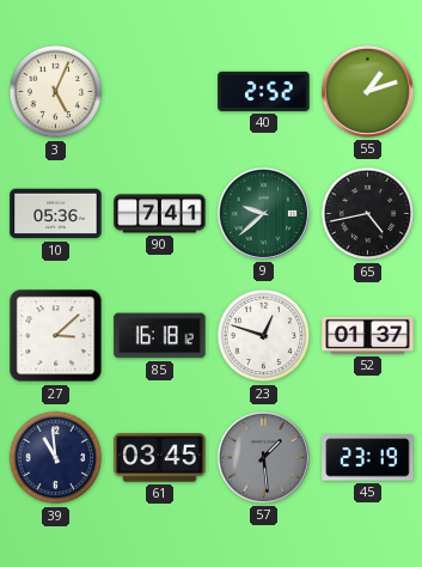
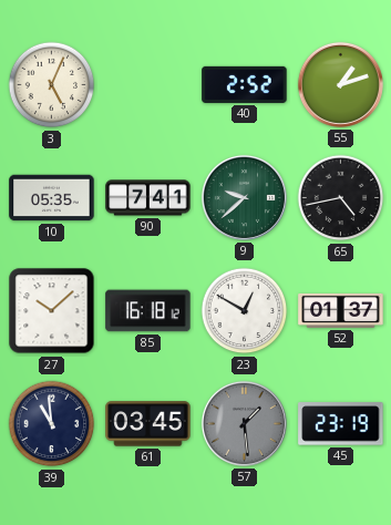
10: 05:36 -> 05:35
27: 3:08 -> 10:08
23: 12:48 -> 12:50
